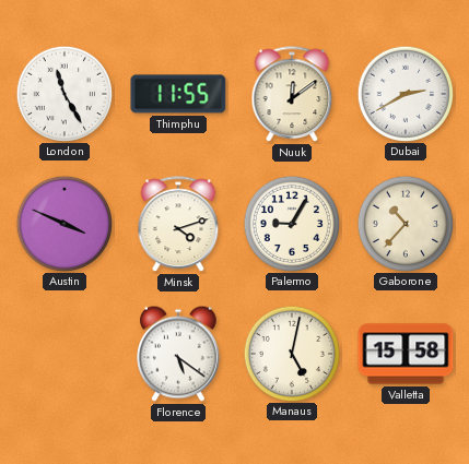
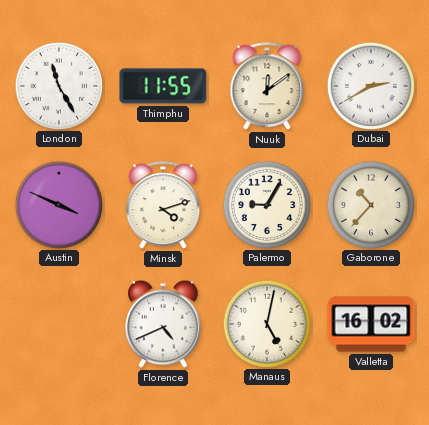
Florence: 5:21 -> 4:41
Valletta: 15:58 -> 16:02
